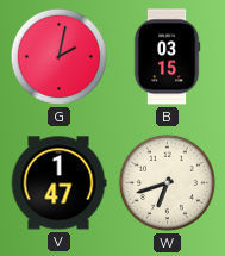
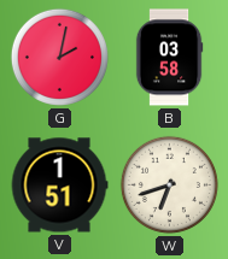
B: 03:15 -> 03:58
V: 1:47 -> 1:51
